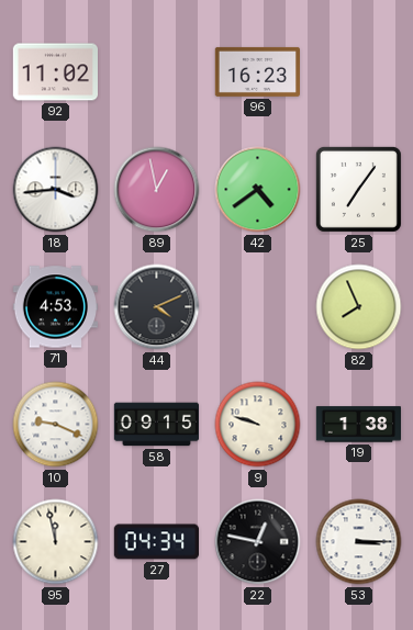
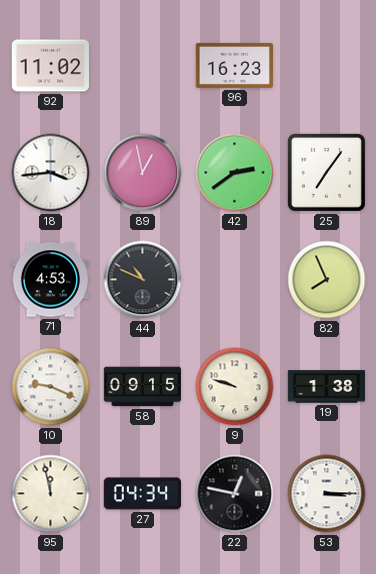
42: 4:39 -> 2:39
44: 4:11 -> 10:49
